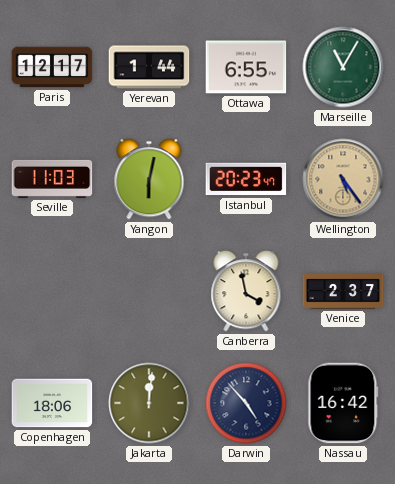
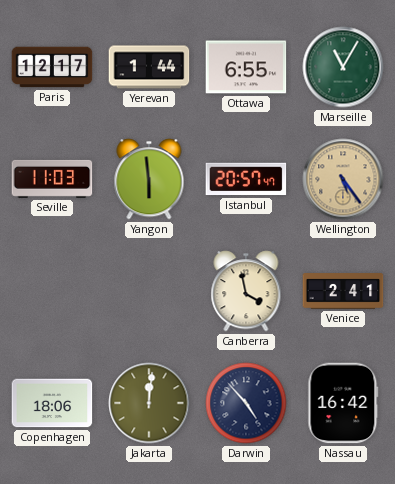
Yangon: 6:02 -> 5:59
Istanbul: 20:23 -> 20:57
Venice: 2:37 -> 2:41
